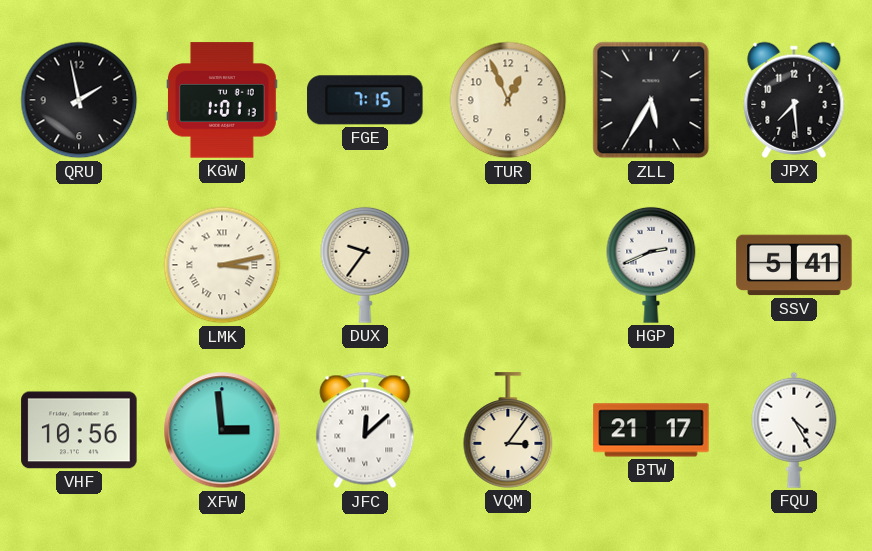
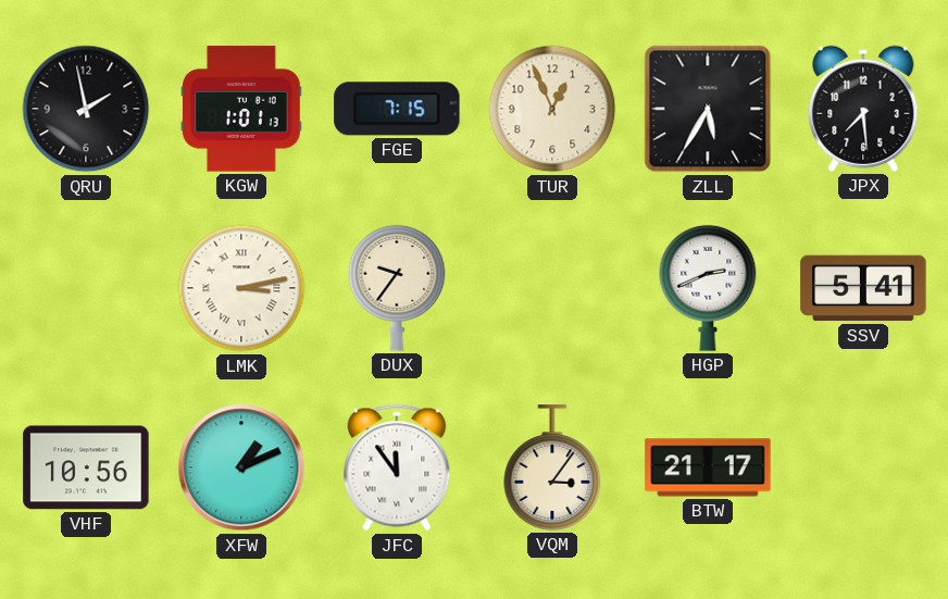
XFW: 2:59 -> 1:11
JFC: 12:08 -> 11:54
FQU: 4:25 -> none
